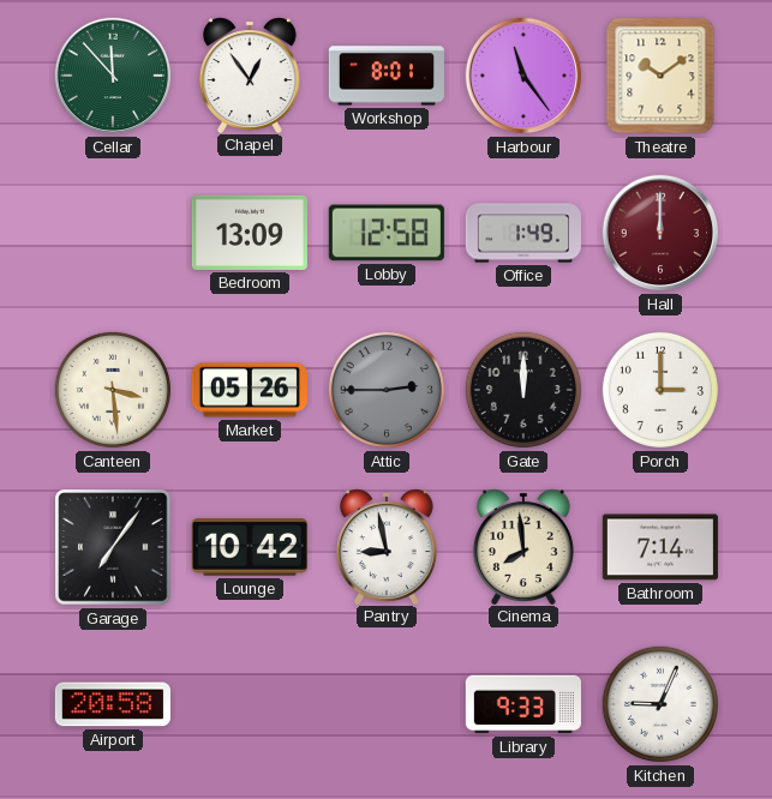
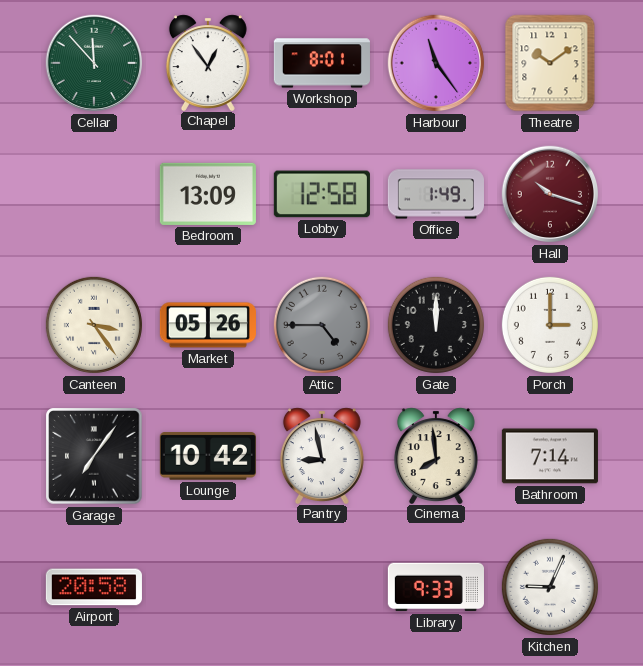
Hall: 12:00 -> 10:18
Canteen: 3:29 -> 3:24
Attic: 2:45 -> 4:45
